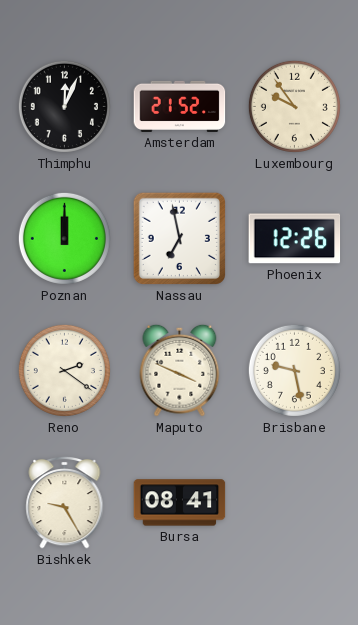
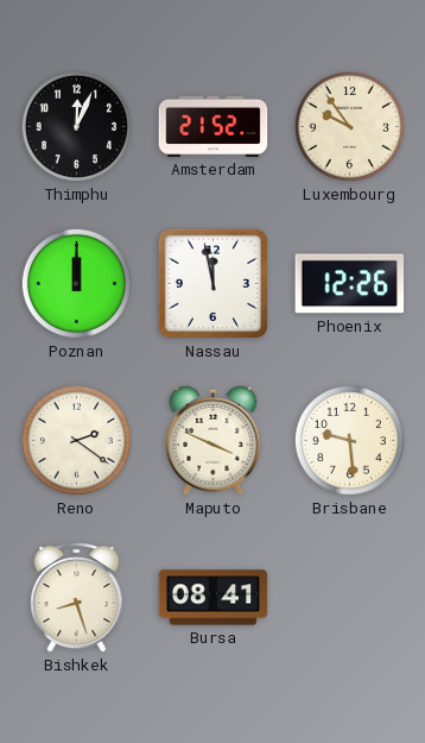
Nassau: 6:58 -> 11:58
Brisbane: 9:28 -> 9:29
Bishkek: 9:25 -> 8:27
